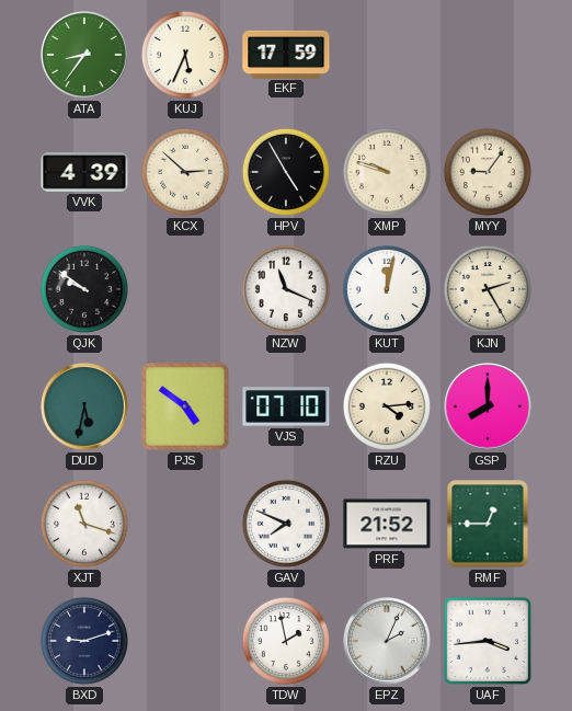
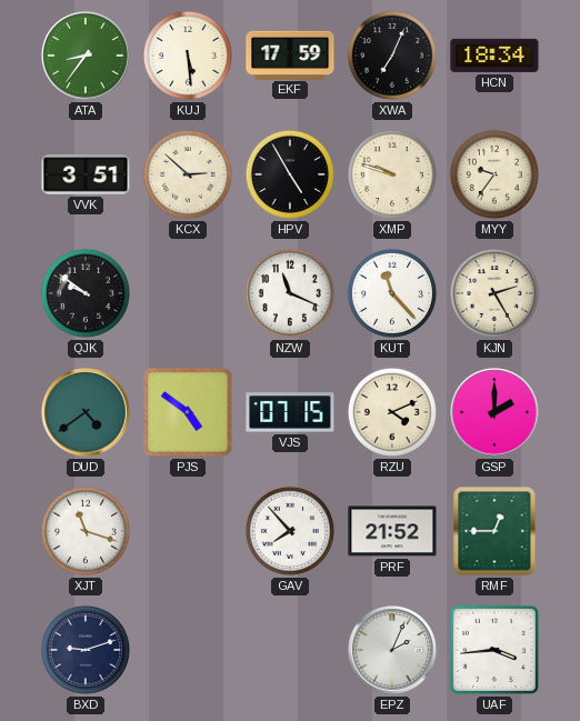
KUJ: 5:34 -> 5:29
XWA: none -> 7:04
HCN: none -> 18:34
VVK: 4:39 -> 3:51
MYY: 9:06 -> 9:36
KUT: 12:02 -> 11:23
DUD: 5:32 -> 4:39
VJS: 07:10 -> 07:15
RZU: 4:14 -> 4:11
GSP: 8:00 -> 2:00
GAV: 7:49 -> 7:53
TDW: 1:58 -> none
